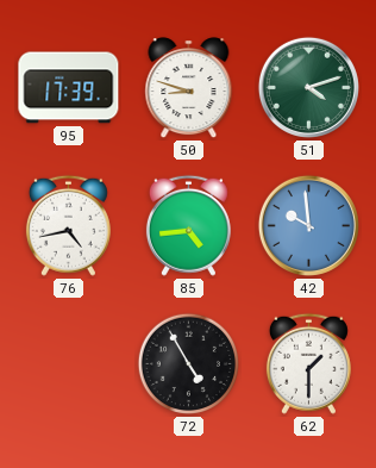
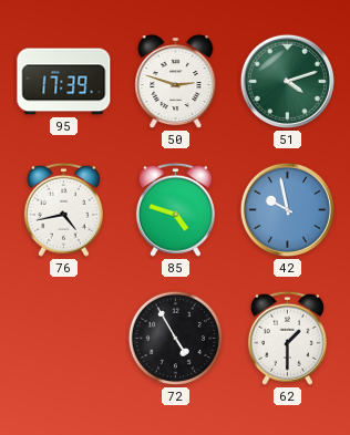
50: 8:48 -> 2:48
85: 4:44 -> 4:48
42: 9:59 -> 9:58
